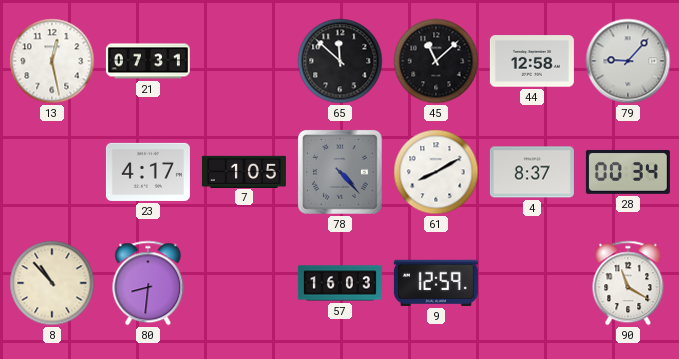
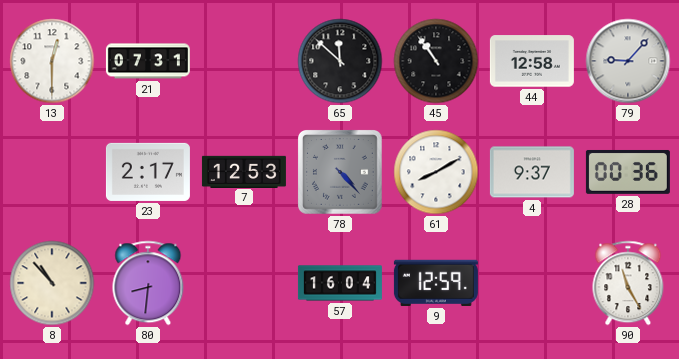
13: 12:28 -> 12:30
45: 11:08 -> 10:54
23: 4:17 -> 2:17
7: 1:05 -> 12:53
4: 8:37 -> 9:37
28: 00:34 -> 00:36
57: 16:03 -> 16:04
90: 11:20 -> 11:25
